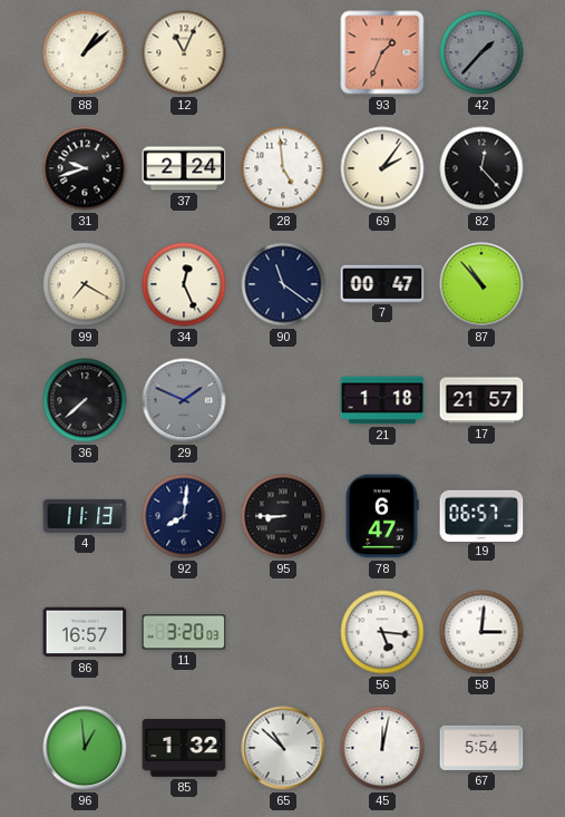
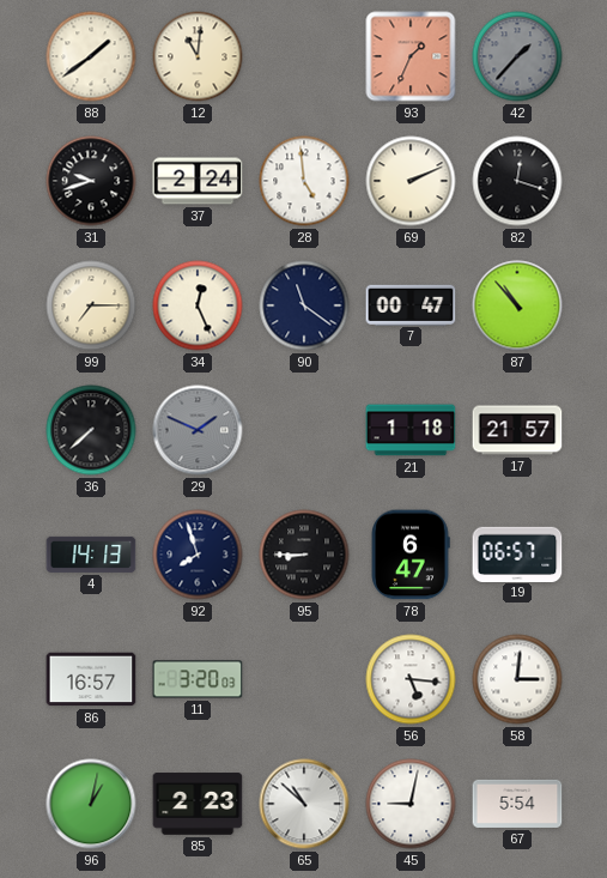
88: 1:08 -> 1:39
12: 11:04 -> 11:01
69: 2:06 -> 2:11
82: 12:23 -> 12:18
99: 7:20 -> 7:15
4: 11:13 -> 14:13
92: 8:01 -> 7:57
96: 12:59 -> 1:02
85: 1:32 -> 2:23
45: 12:02 -> 9:02
